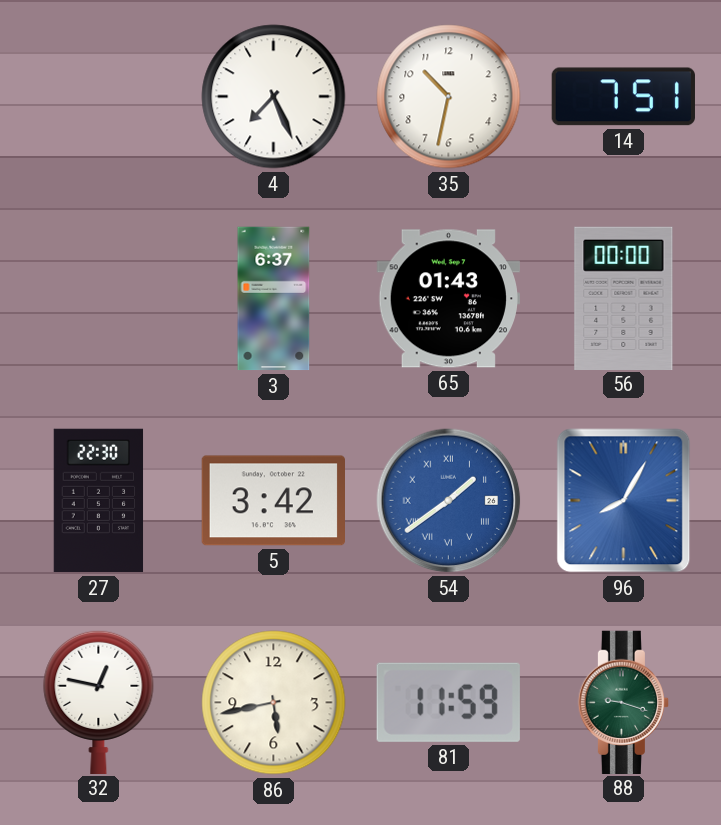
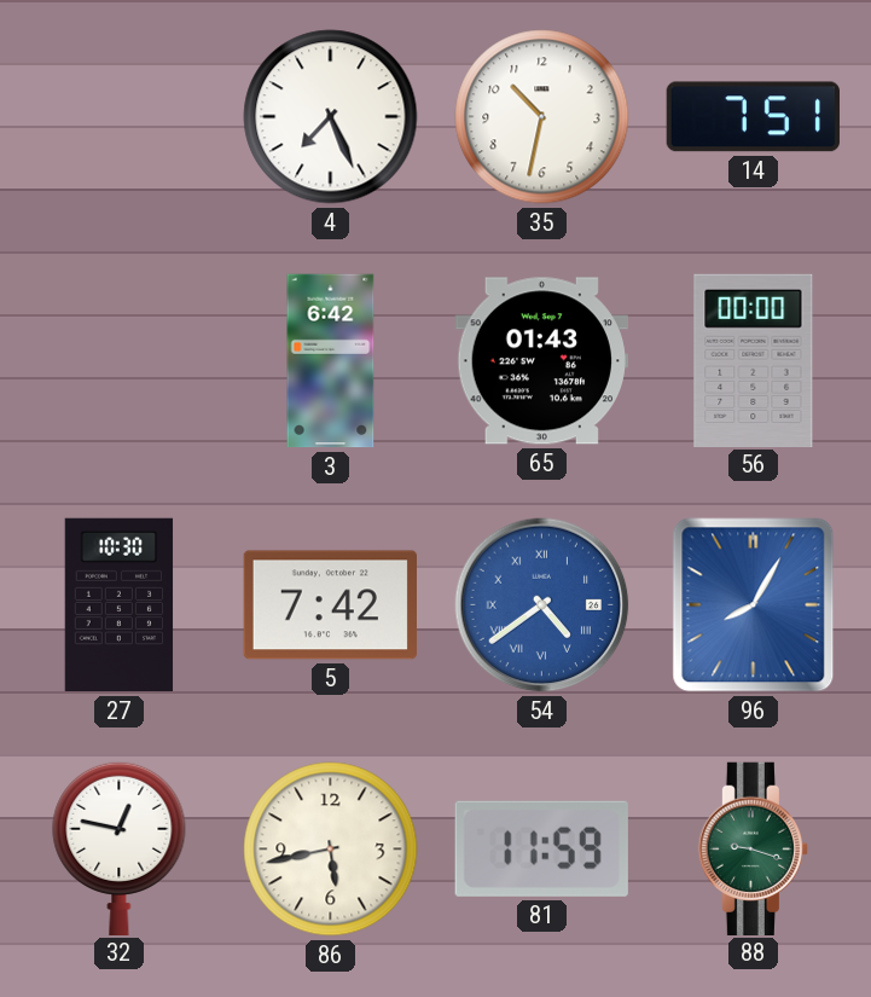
3: 6:37 -> 6:42
27: 22:30 -> 10:30
5: 3:42 -> 7:42
54: 1:39 -> 4:39
